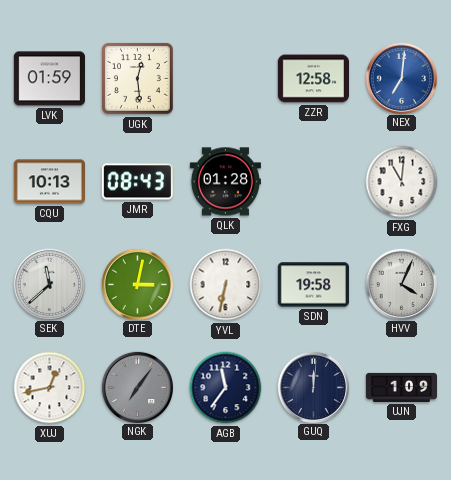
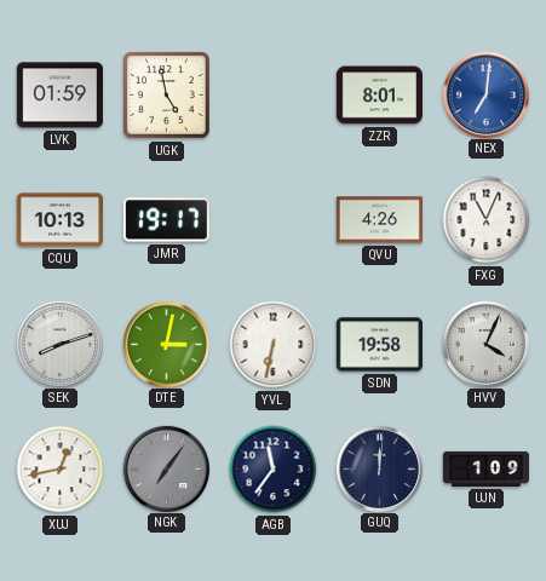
UGK: 12:29 -> 4:58
ZZR: 12:58 -> 8:01
JMR: 08:43 -> 19:17
QLK: 01:28 -> none
QVU: none -> 4:26
FXG: 11:01 -> 11:04
SEK: 11:38 -> 8:12
